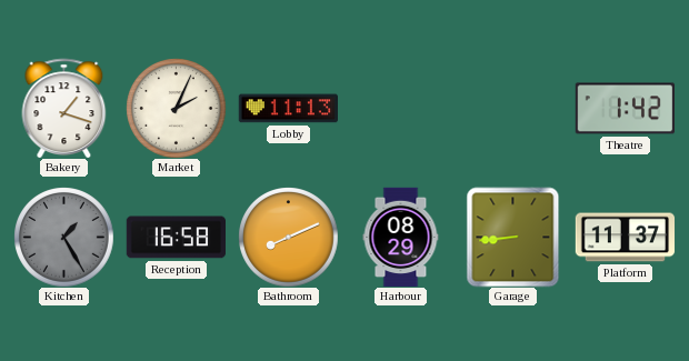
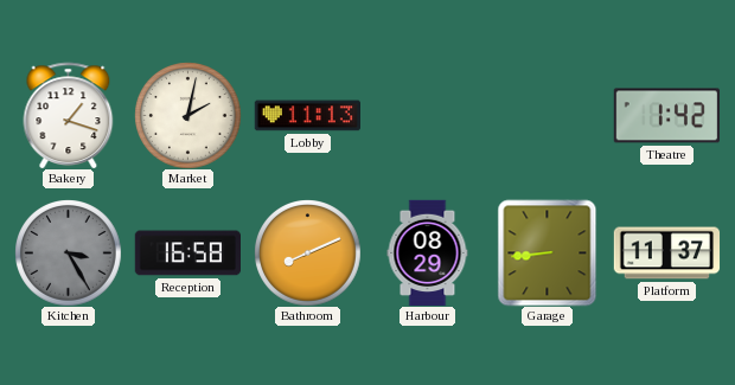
Market: 2:04 -> 2:02
Kitchen: 1:25 -> 3:25
